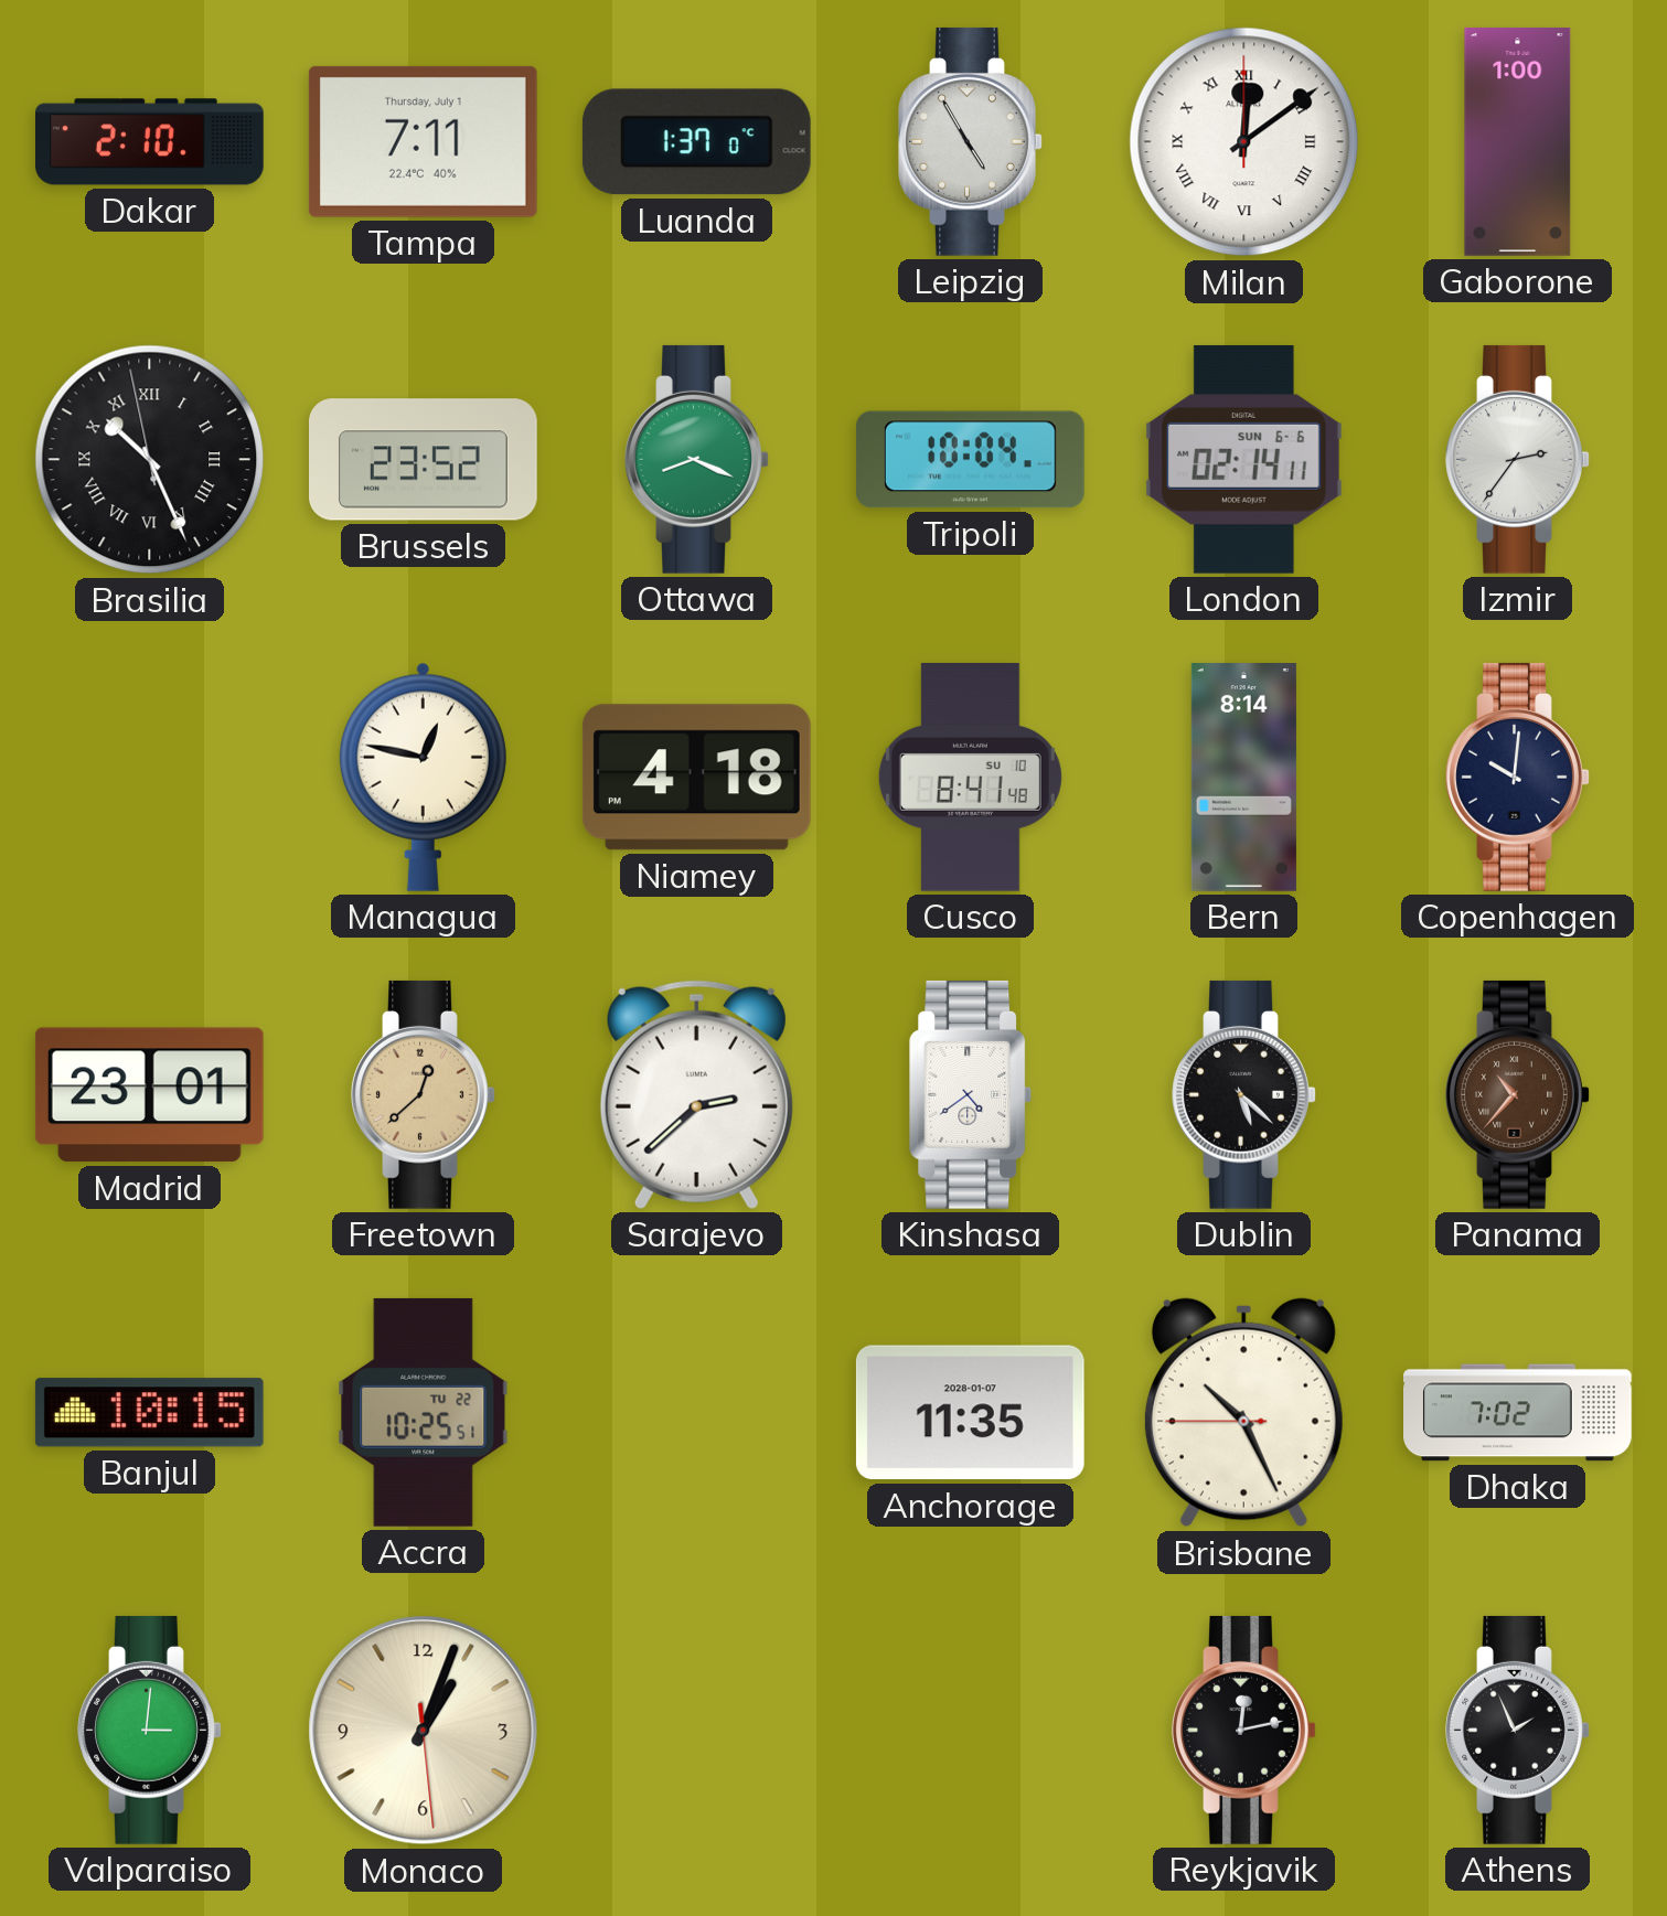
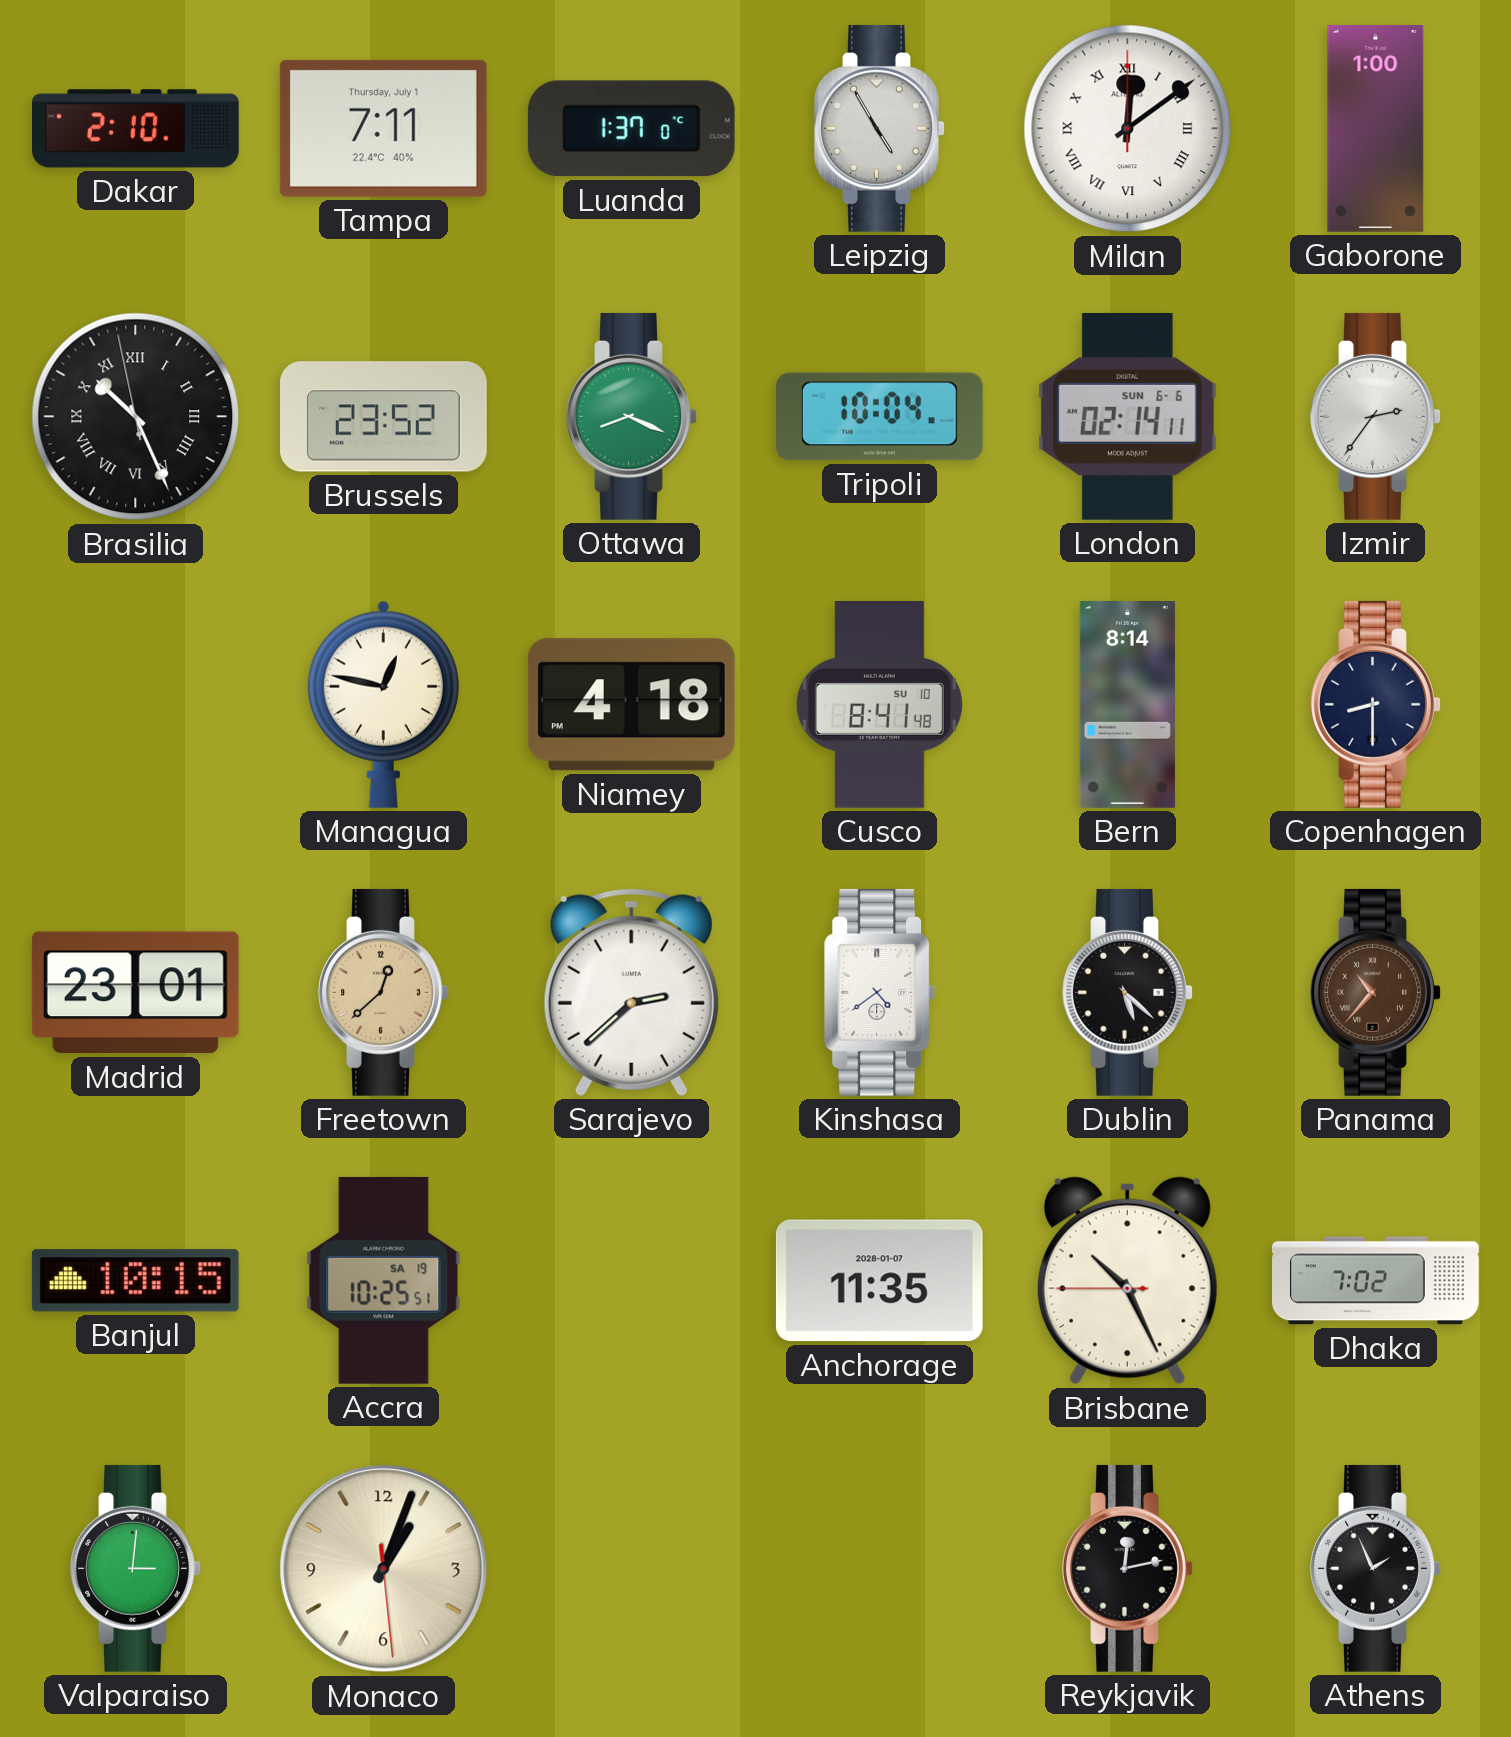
Copenhagen: 10:01 -> 8:30
Accra date: TU 22 -> SA 19
